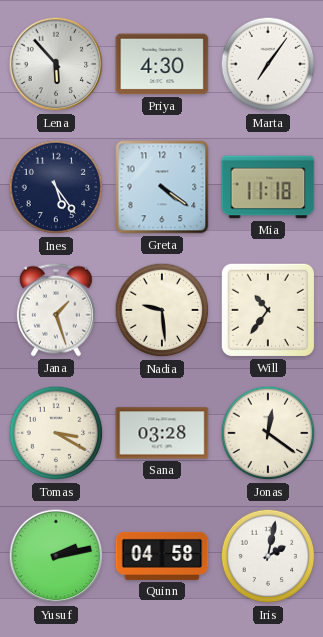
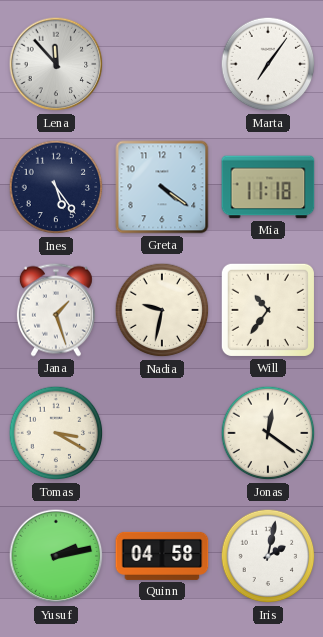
Lena: 5:53 -> 11:53
Priya: 4:30 -> none
Nadia: 9:29 -> 9:32
Sana: 03:28 -> none
